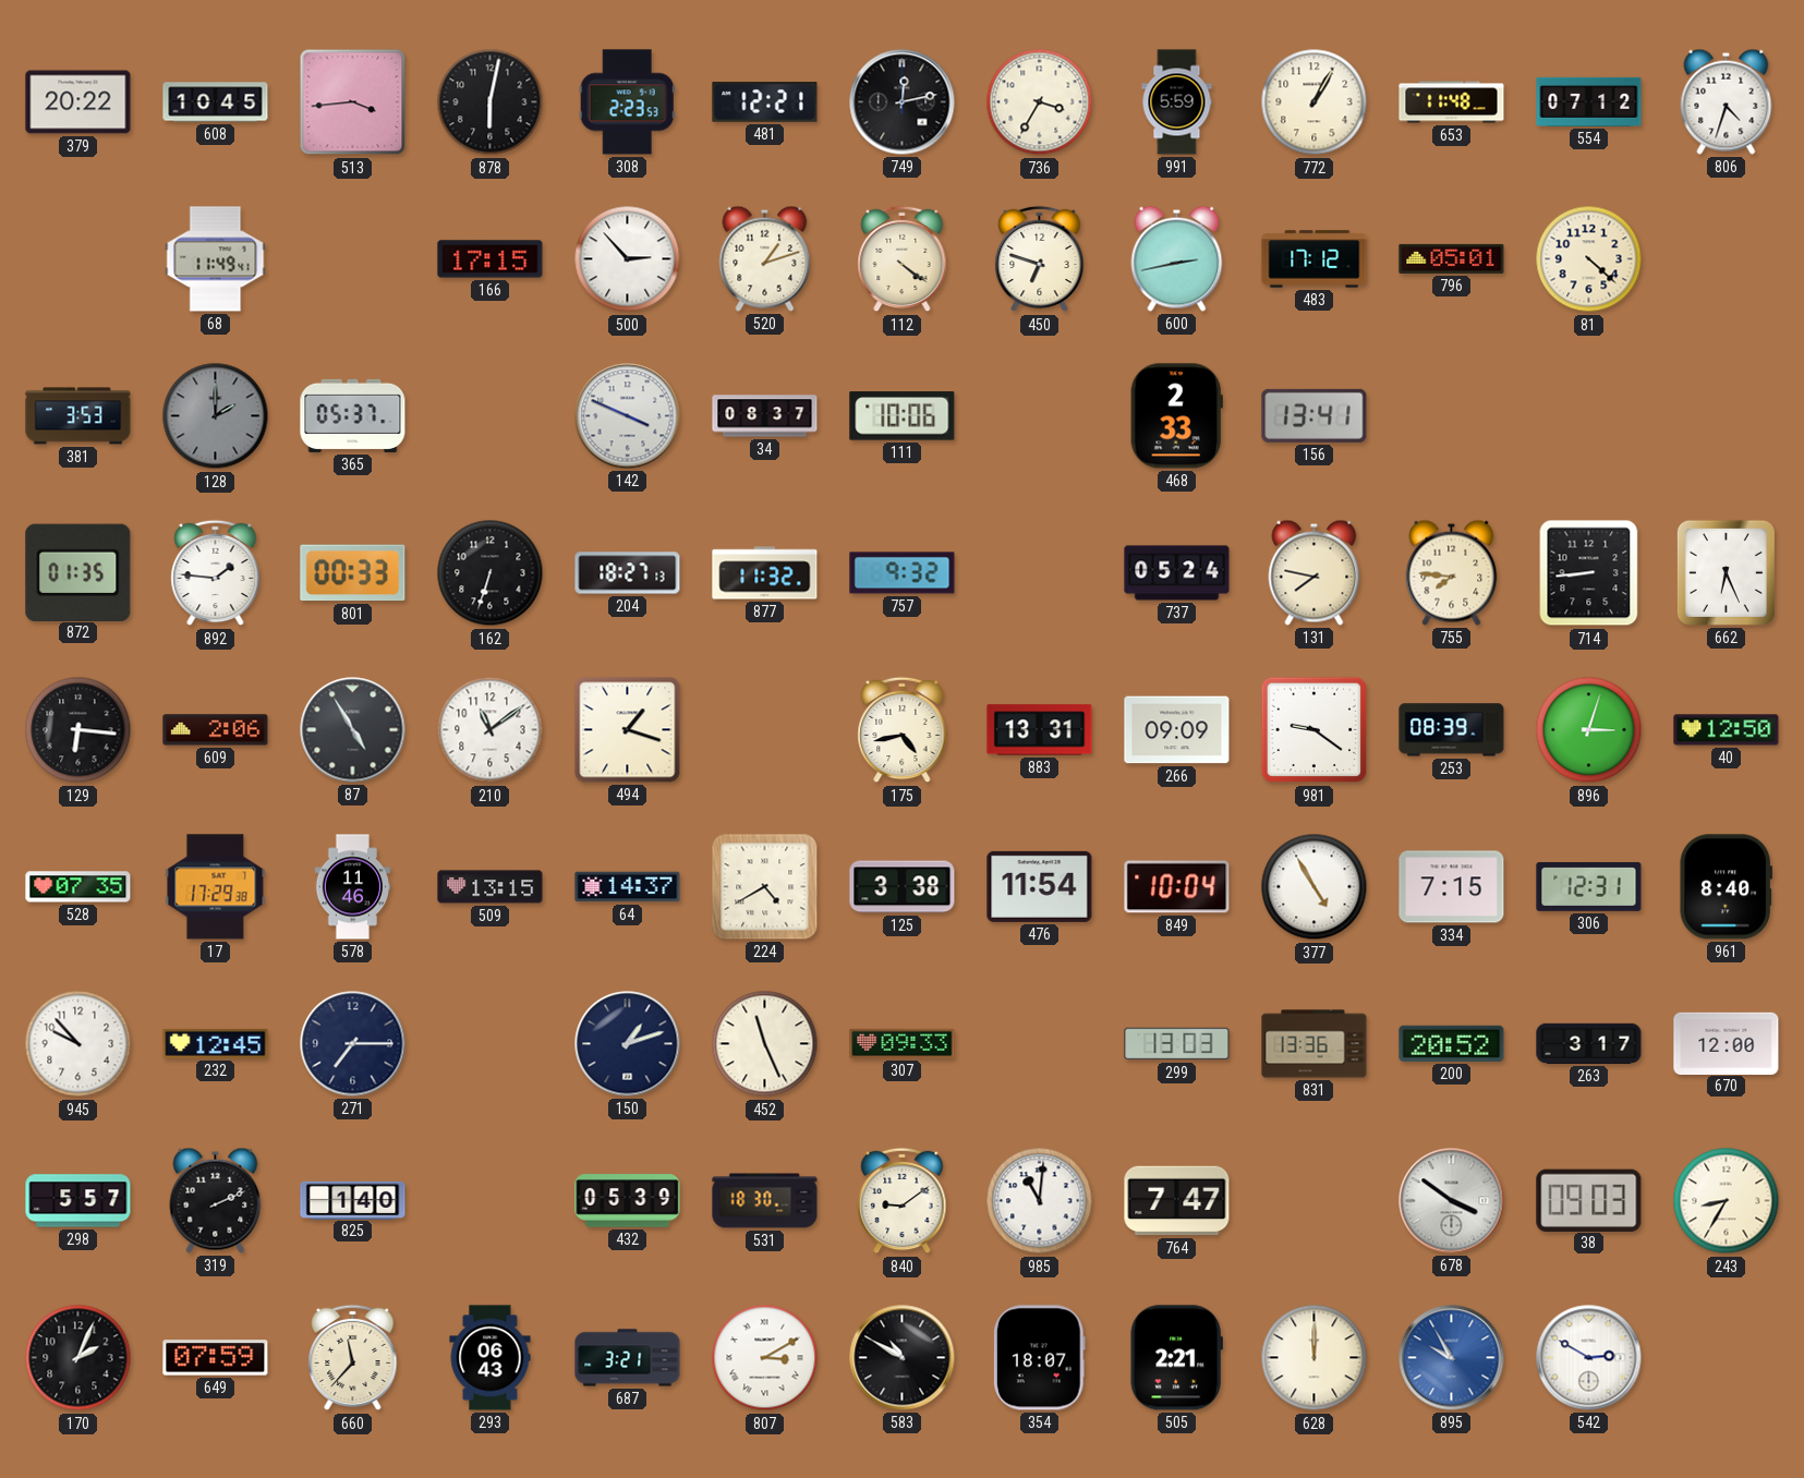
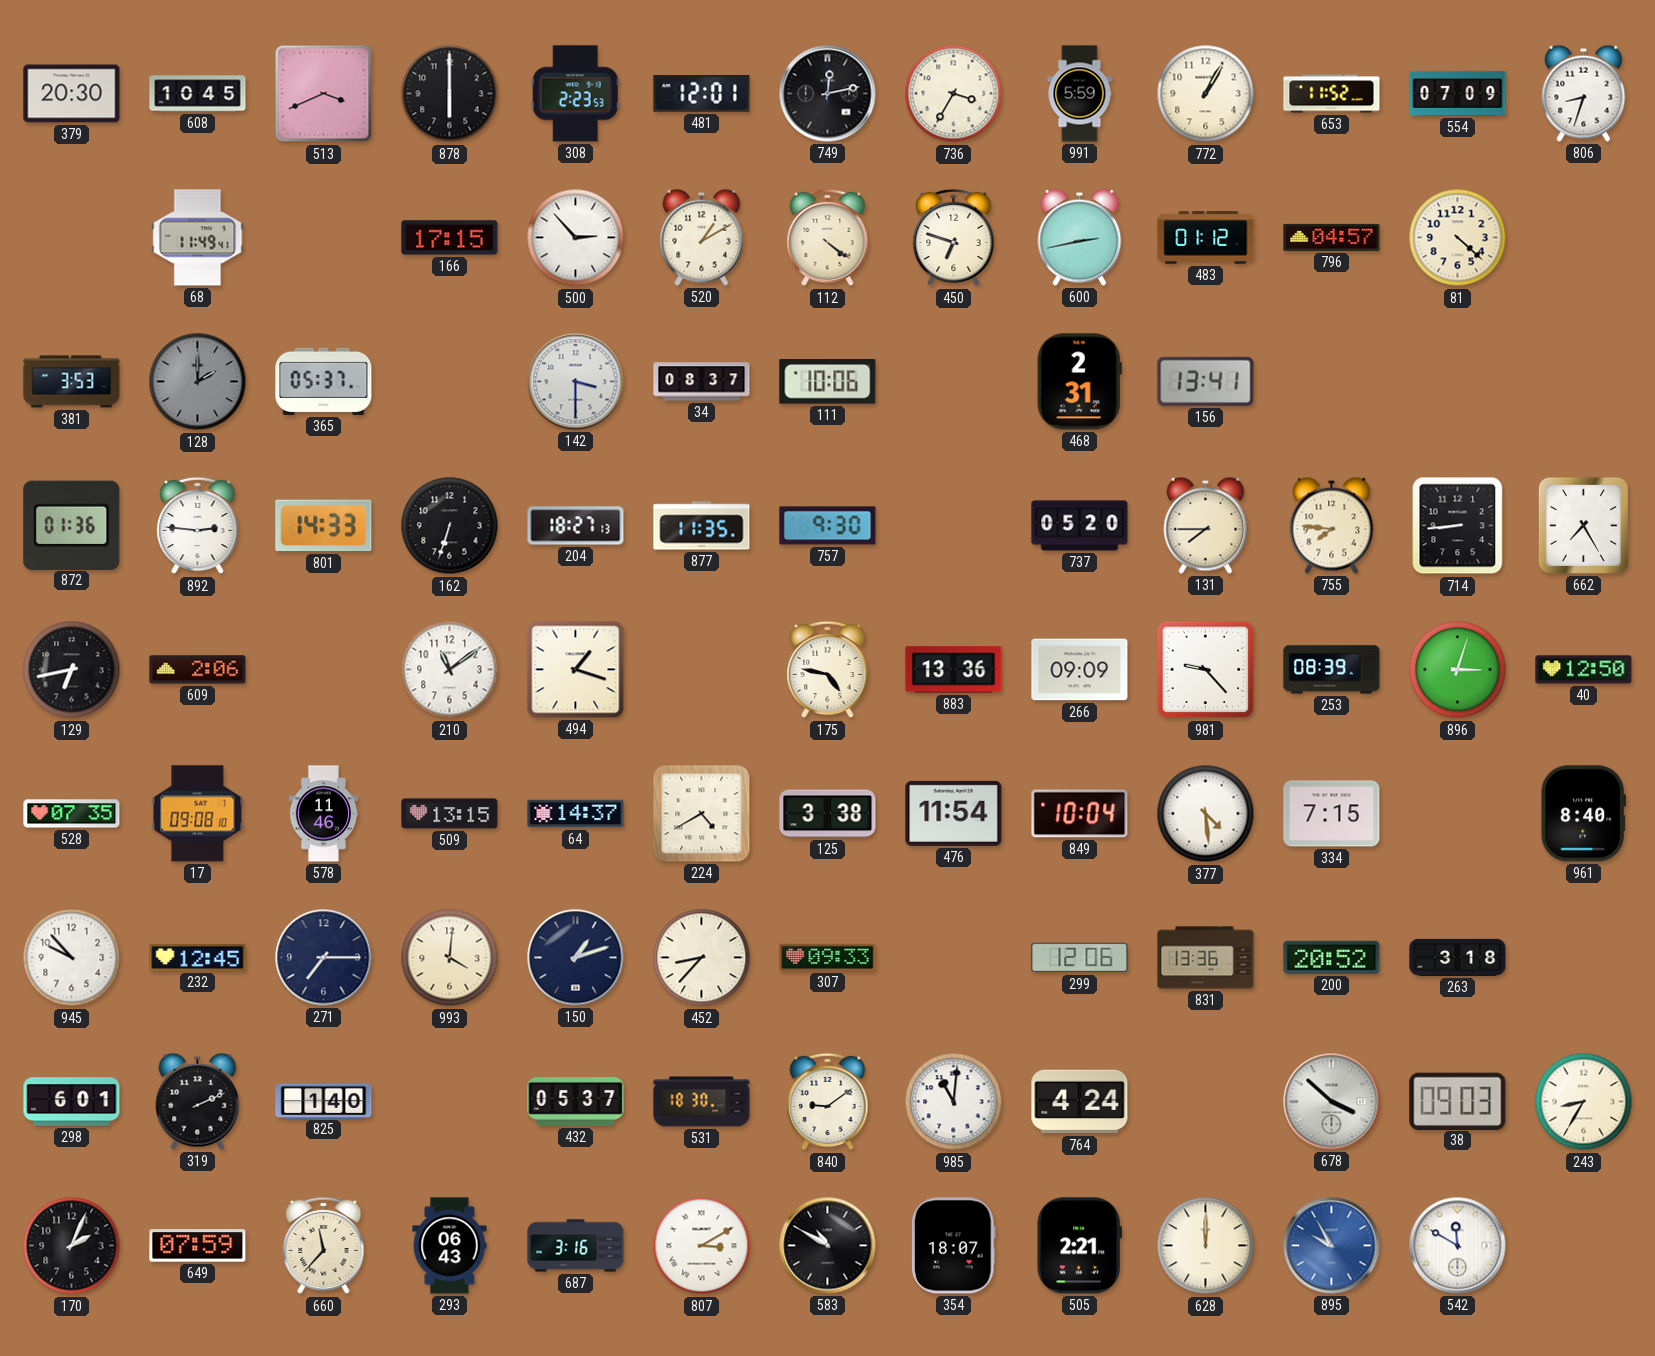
379: 20:22 -> 20:30
513: 3:44 -> 3:41
878: 6:02 -> 6:00
481: 12:21 -> 12:01
653: 11:48 -> 11:52
554: 07:12 -> 07:09
806: 4:33 -> 8:33
520: 1:12 -> 1:10
483: 17:12 -> 01:12
796: 05:01 -> 04:57
142: 3:49 -> 3:30
468: 2:33 -> 2:31
872: 01:35 -> 01:36
892: 1:46 -> 2:46
801: 00:33 -> 14:33
877: 11:32 -> 11:35
757: 9:32 -> 9:30
737: 05:24 -> 05:20
131: 7:47 -> 7:45
662: 6:26 -> 7:25
129: 6:16 -> 6:43
87: 4:55 -> none
175: 4:43 -> 4:47
883: 13:31 -> 13:36
981: 9:21 -> 9:23
17: 17:29 -> 09:08
377: 4:55 -> 4:29
306: 12:31 -> none
993: none -> 4:01
452: 11:26 -> 8:37
299: 13:03 -> 12:06
263: 3:17 -> 3:18
670: 12:00 -> none
298: 5:57 -> 6:01
432: 05:39 -> 05:37
764: 7:47 -> 4:24
678: 3:51 -> 3:52
687: 3:21 -> 3:16
542: 2:50 -> 11:50
